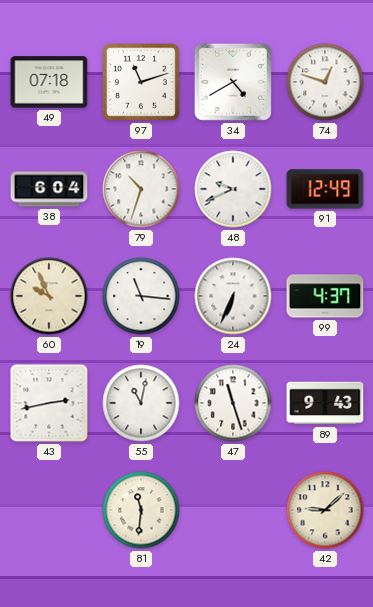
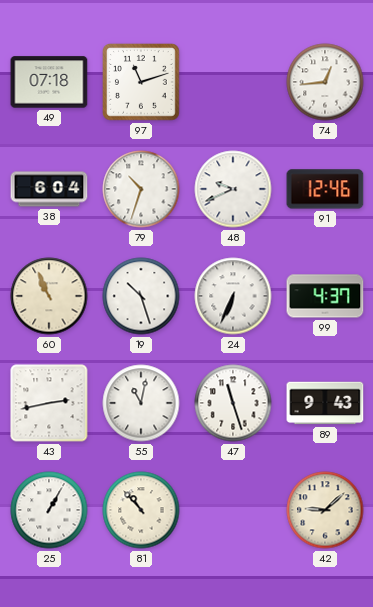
34: 4:40 -> none
74: 12:48 -> 12:44
91: 12:49 -> 12:46
60: 9:56 -> 10:56
19: 11:16 -> 10:27
25: none -> 1:05
81: 11:31 -> 10:53
